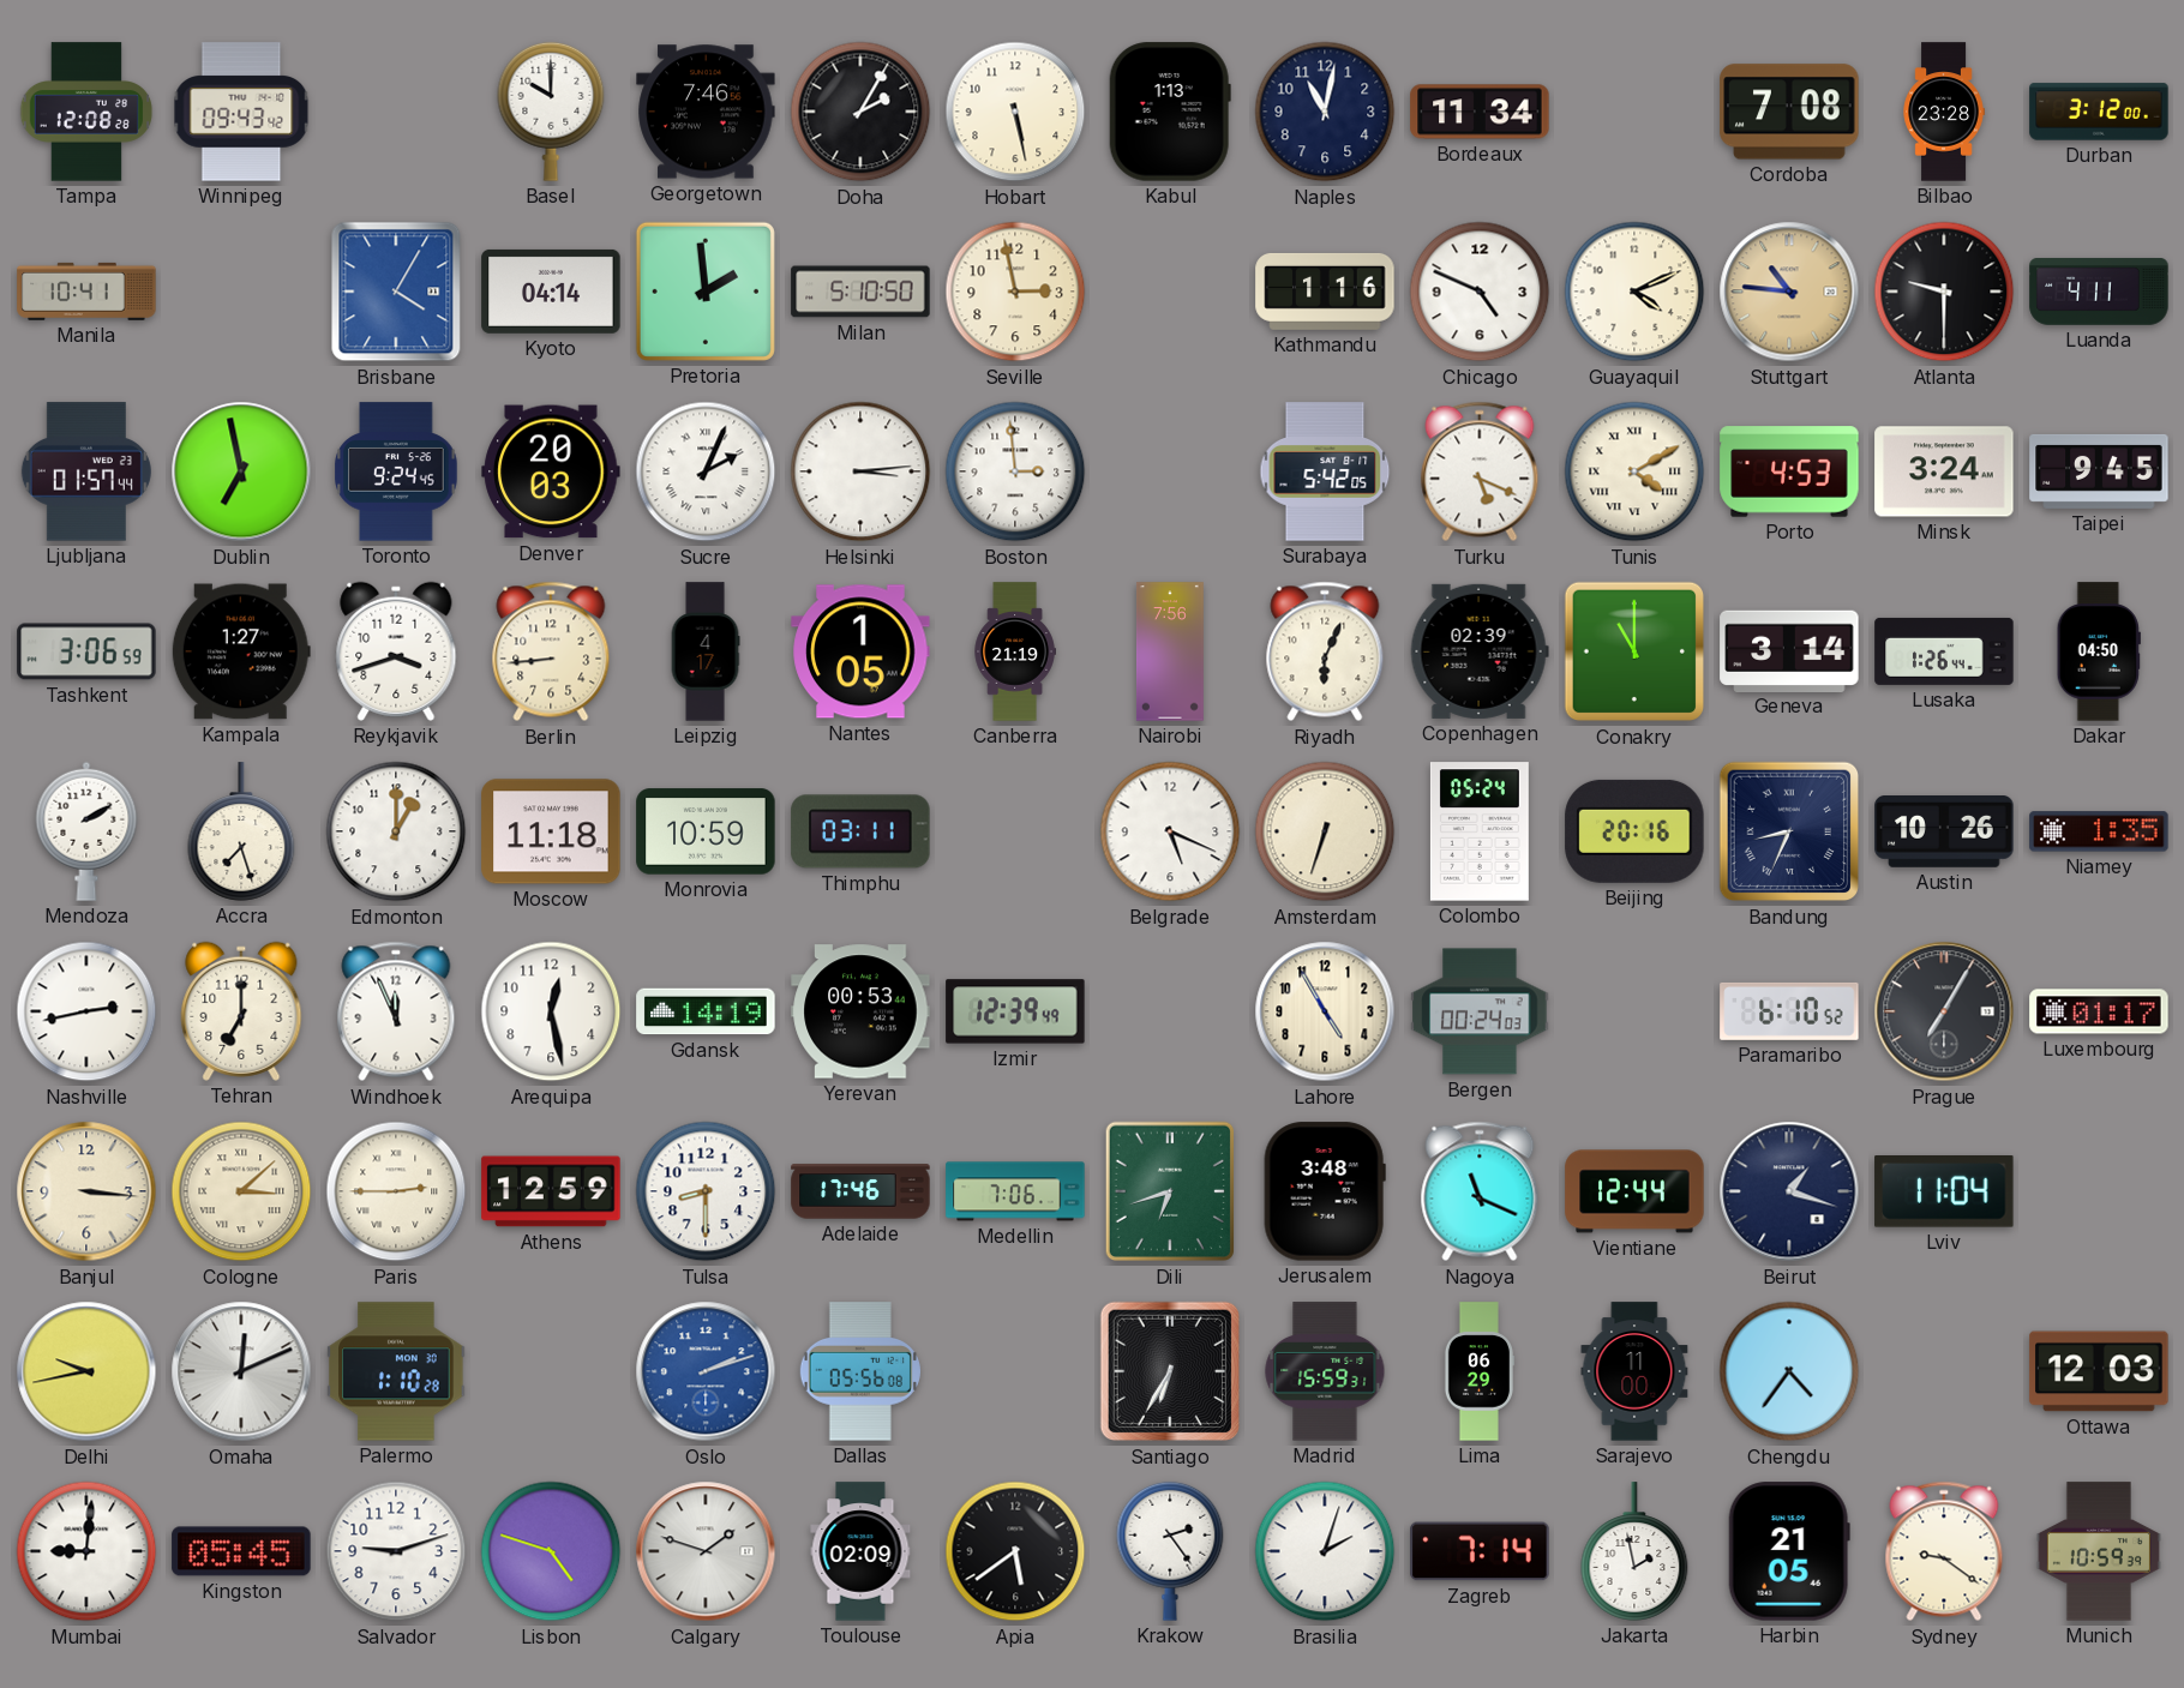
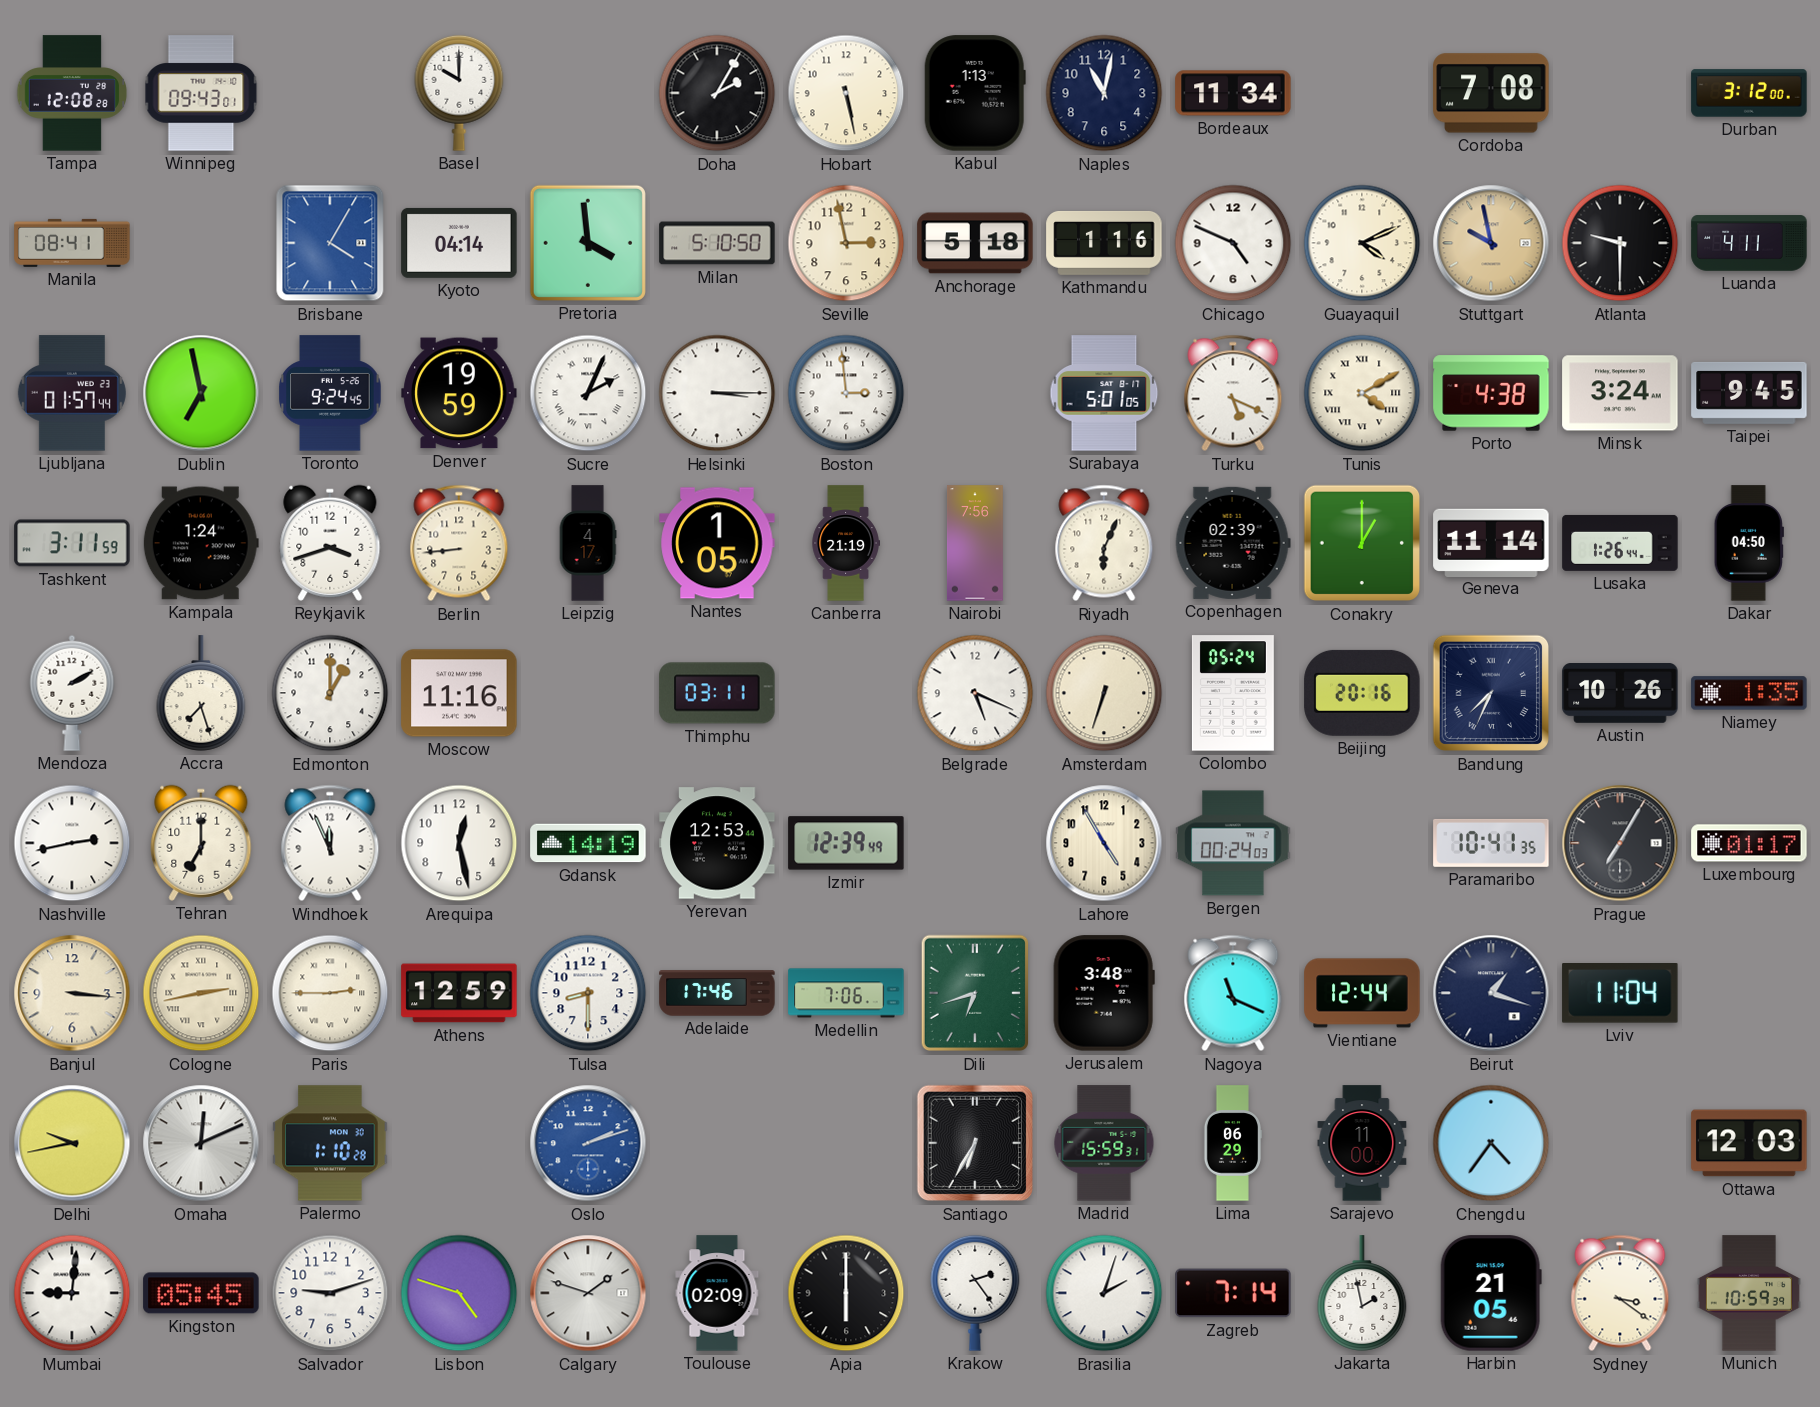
Winnipeg: 09:43:42 -> 09:43:01
Georgetown: 7:46 -> none
Bilbao: 23:28 -> none
Manila: 10:41 -> 08:41
Pretoria: 1:59 -> 3:59
Anchorage: none -> 5:18
Stuttgart: 10:46 -> 9:58
Denver: 20:03 -> 19:59
Helsinki: 3:14 -> 3:15
Surabaya: 5:42 -> 5:01
Porto: 4:53 -> 4:38
Tashkent: 3:06 -> 3:11
Kampala: 1:27 -> 1:24
Conakry: 11:00 -> 1:00
Geneva: 3:14 -> 11:14
Moscow: 11:18 -> 11:16
Monrovia: 10:59 -> none
Bandung: 8:34 -> 7:34
Yerevan: 00:53 -> 12:53
Paramaribo: 6:10 -> 10:41
Cologne: 3:08 -> 2:43
Dallas: 05:56 -> none
Apia: 5:39 -> 6:00
Sydney: 9:21 -> 3:21
